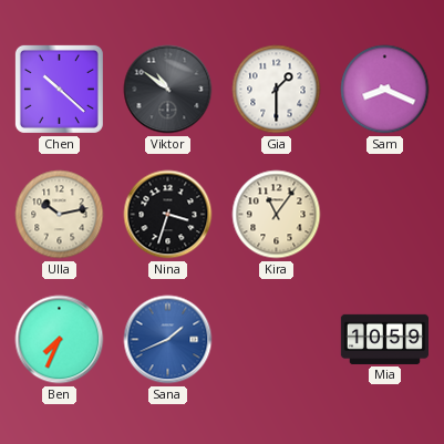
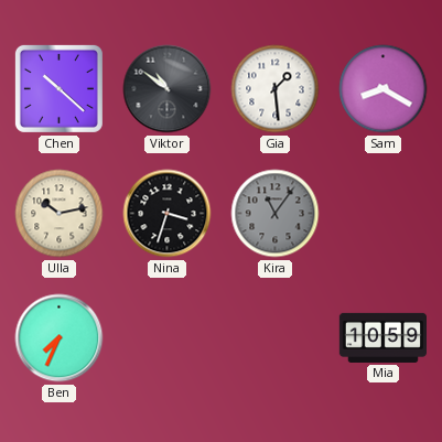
Gia: 1:30 -> 1:29
Sam: 8:19 -> 8:20
Kira dial: cream -> grey
Sana: 1:41 -> none
